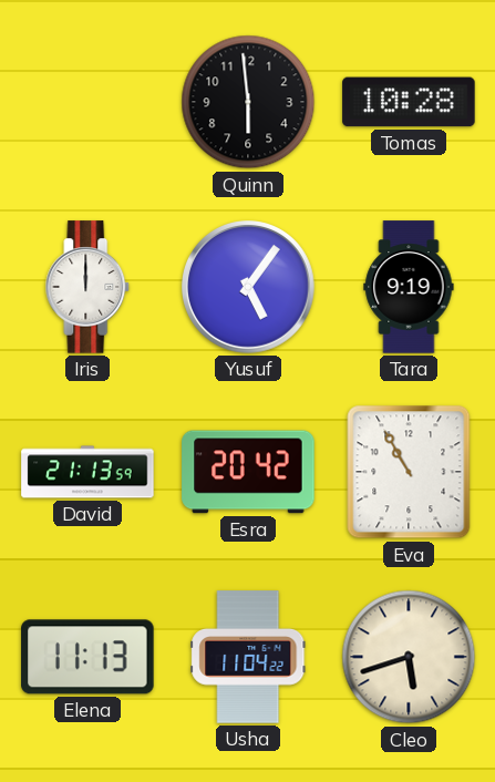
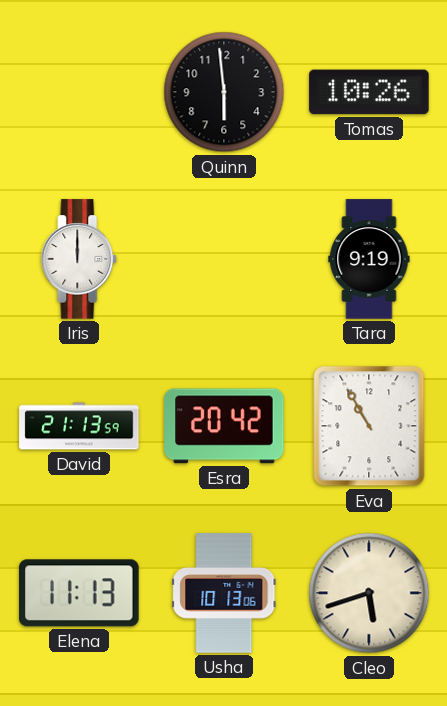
Tomas: 10:28 -> 10:26
Yusuf: 5:06 -> none
Usha: 11:04 -> 10:13
